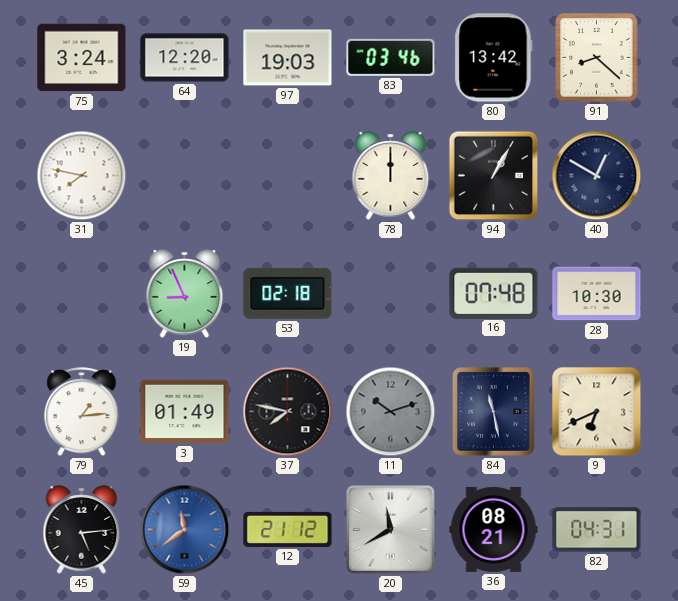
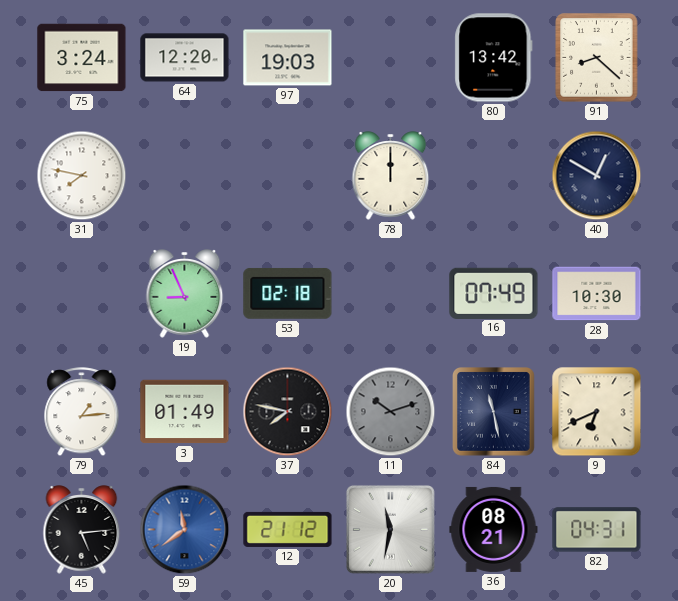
83: 03:46 -> none
94: 1:05 -> none
16: 07:48 -> 07:49
20: 11:40 -> 11:32
